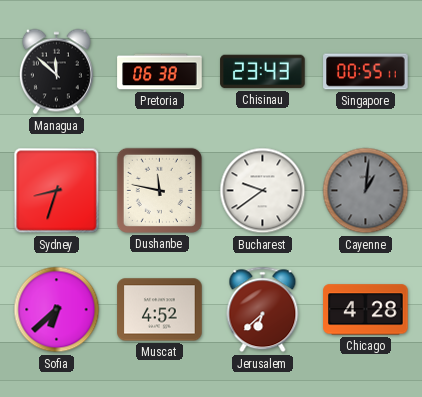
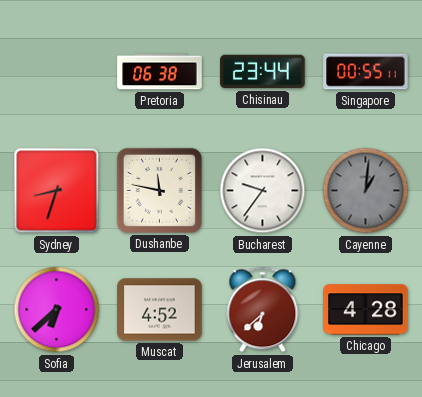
Managua: 11:52 -> none
Chisinau: 23:43 -> 23:44
Bucharest: 9:39 -> 9:36
